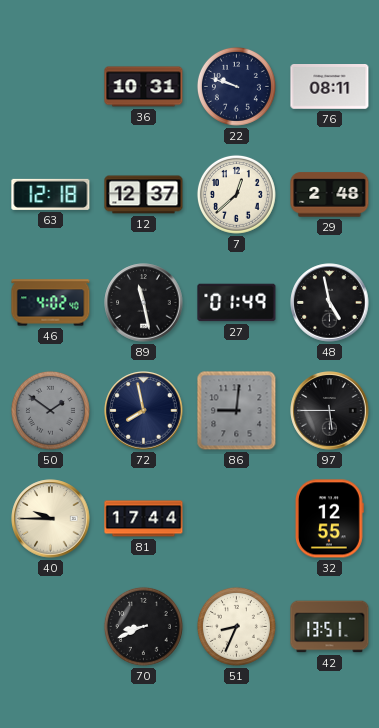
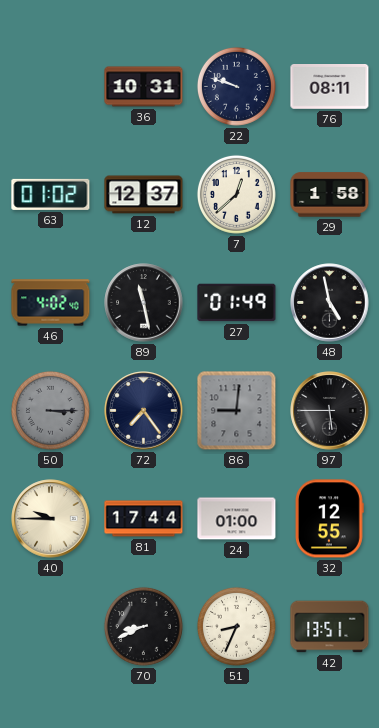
63: 12:18 -> 01:02
29: 2:48 -> 1:58
50: 1:51 -> 3:15
72: 7:58 -> 7:24
24: none -> 01:00
